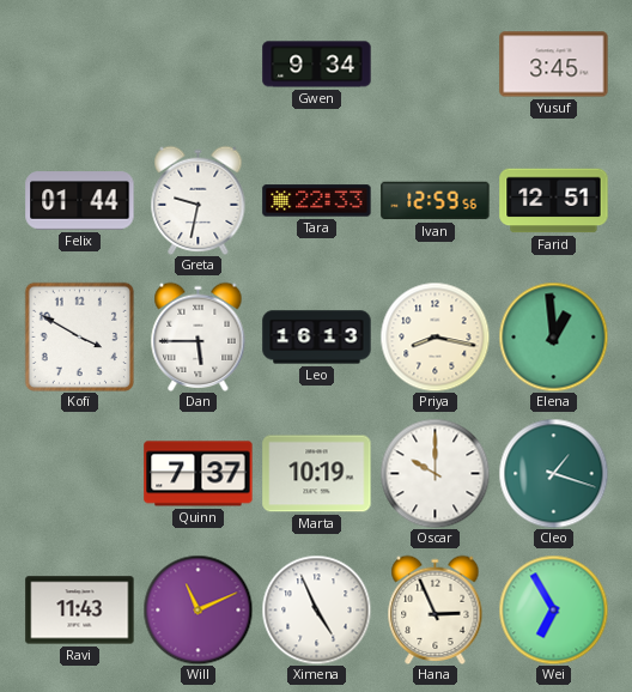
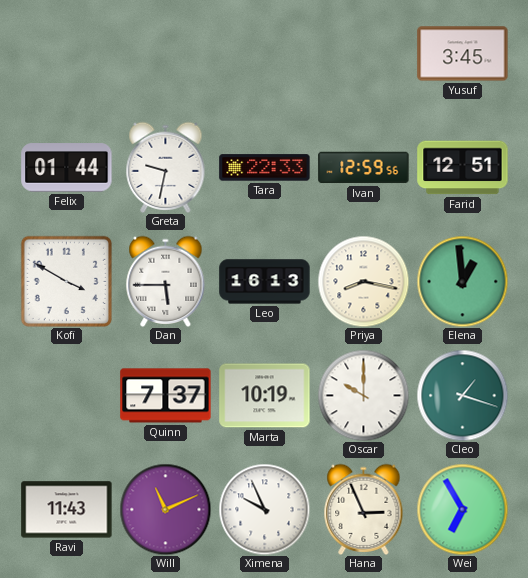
Gwen: 9:34 -> none
Ximena: 4:56 -> 9:56
